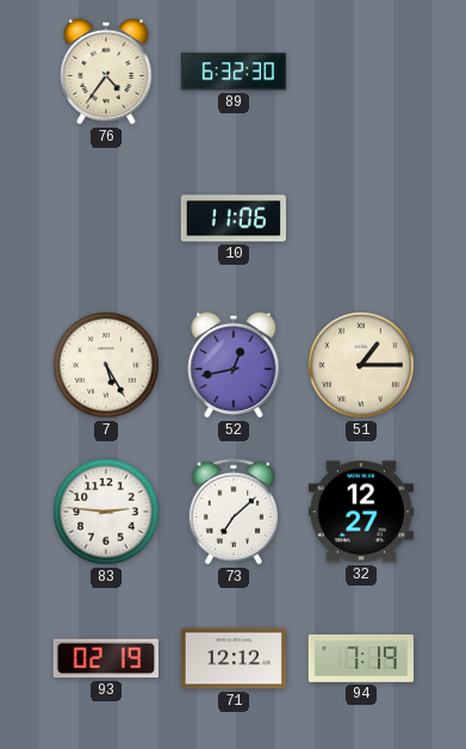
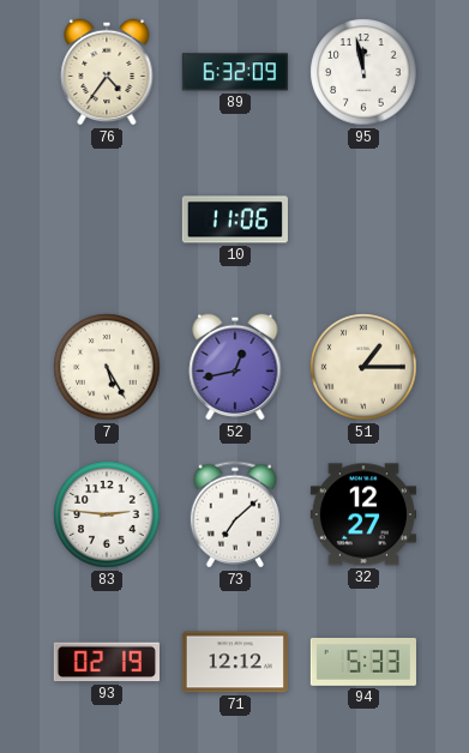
89: 6:32:30 -> 6:32:09
95: none -> 11:58
94: 7:19 -> 5:33
